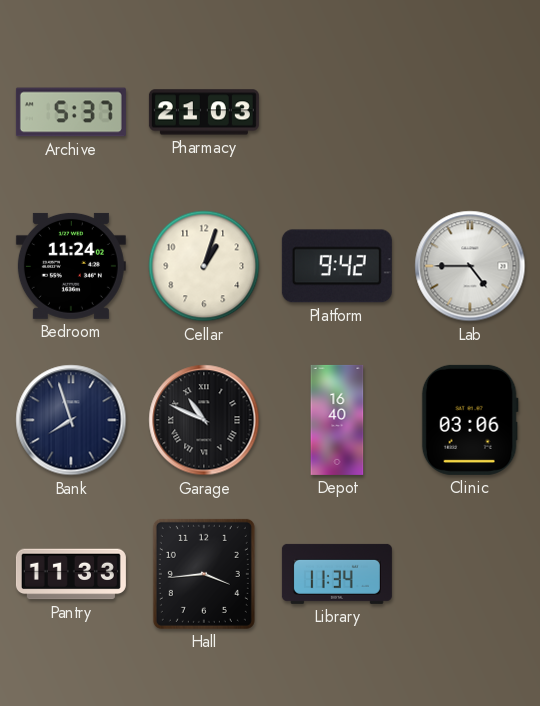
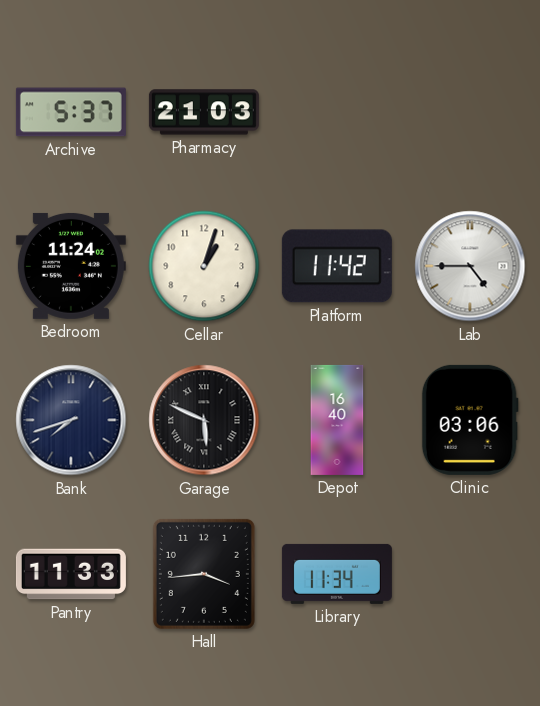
Platform: 9:42 -> 11:42
Bank: 7:57 -> 7:42
Garage: 10:49 -> 5:49
